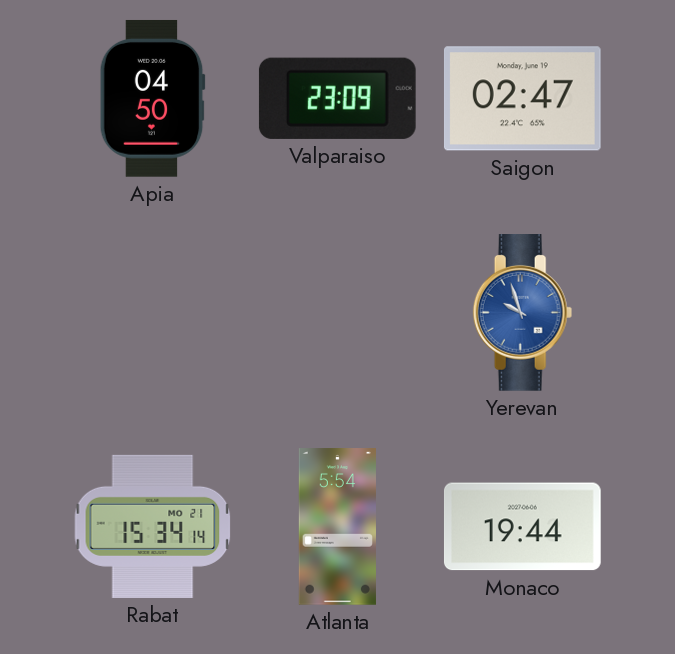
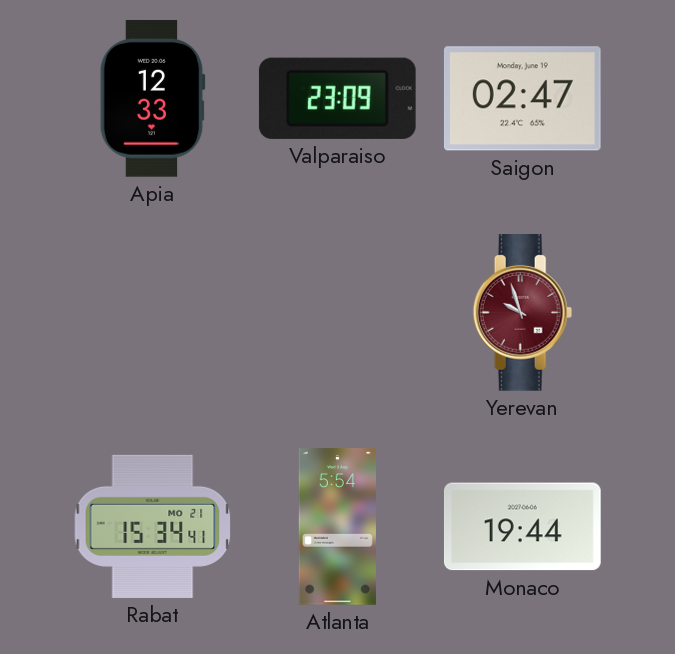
Apia: 04:50 -> 12:33
Yerevan dial: blue -> burgundy
Rabat: 15:34:14 -> 15:34:41
